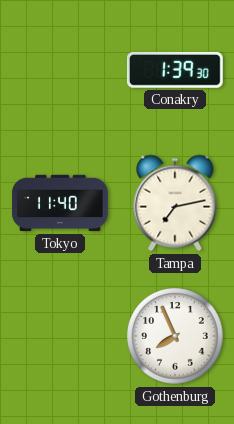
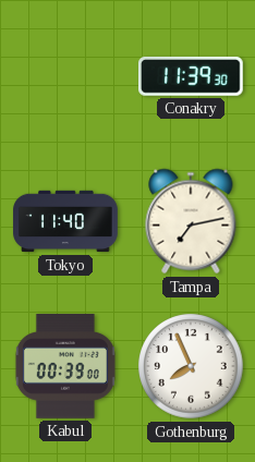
Conakry: 1:39 -> 11:39
Kabul: none -> 00:39
